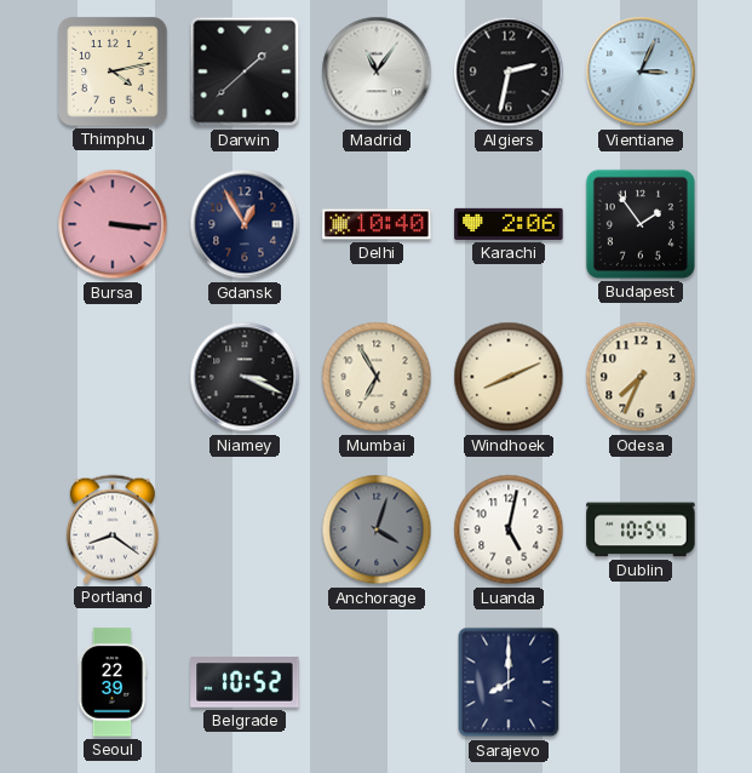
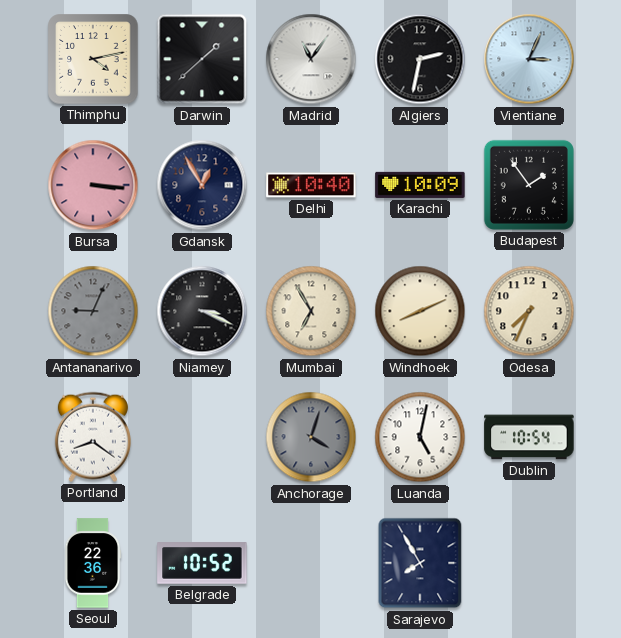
Karachi: 2:06 -> 10:09
Antananarivo: none -> 9:04
Seoul: 22:39 -> 22:36
Sarajevo: 8:00 -> 7:55
